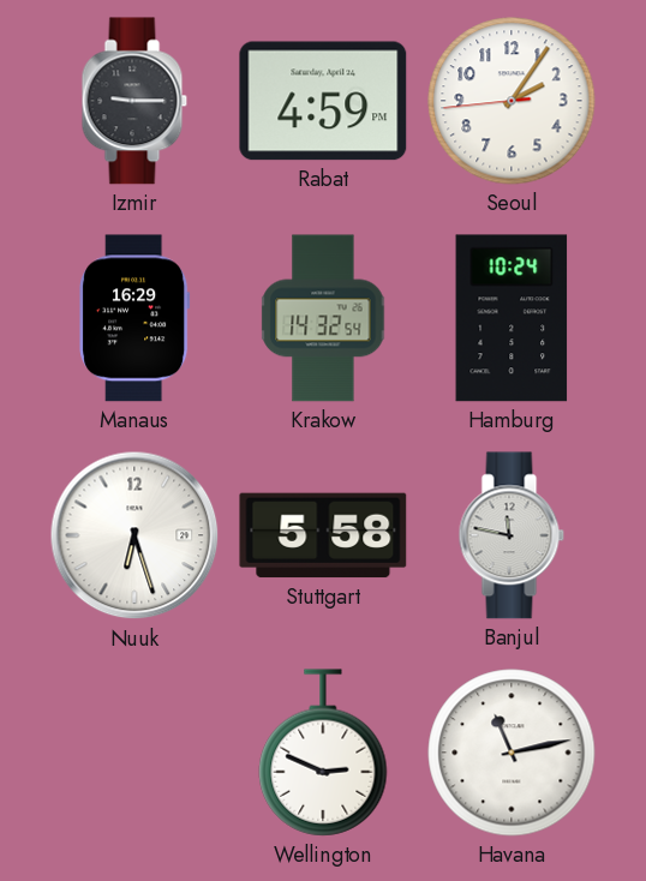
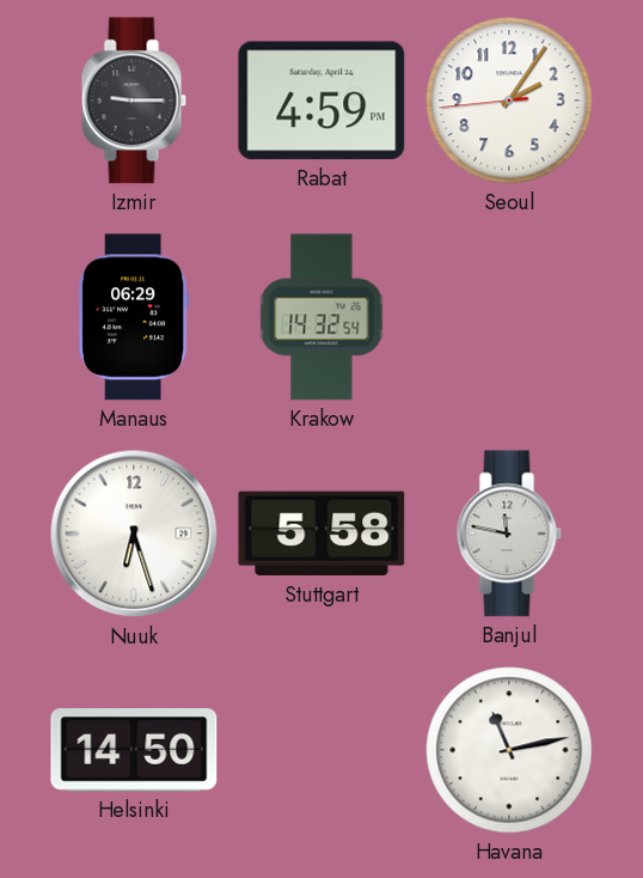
Manaus: 16:29 -> 06:29
Hamburg: 10:24 -> none
Helsinki: none -> 14:50
Wellington: 2:49 -> none
